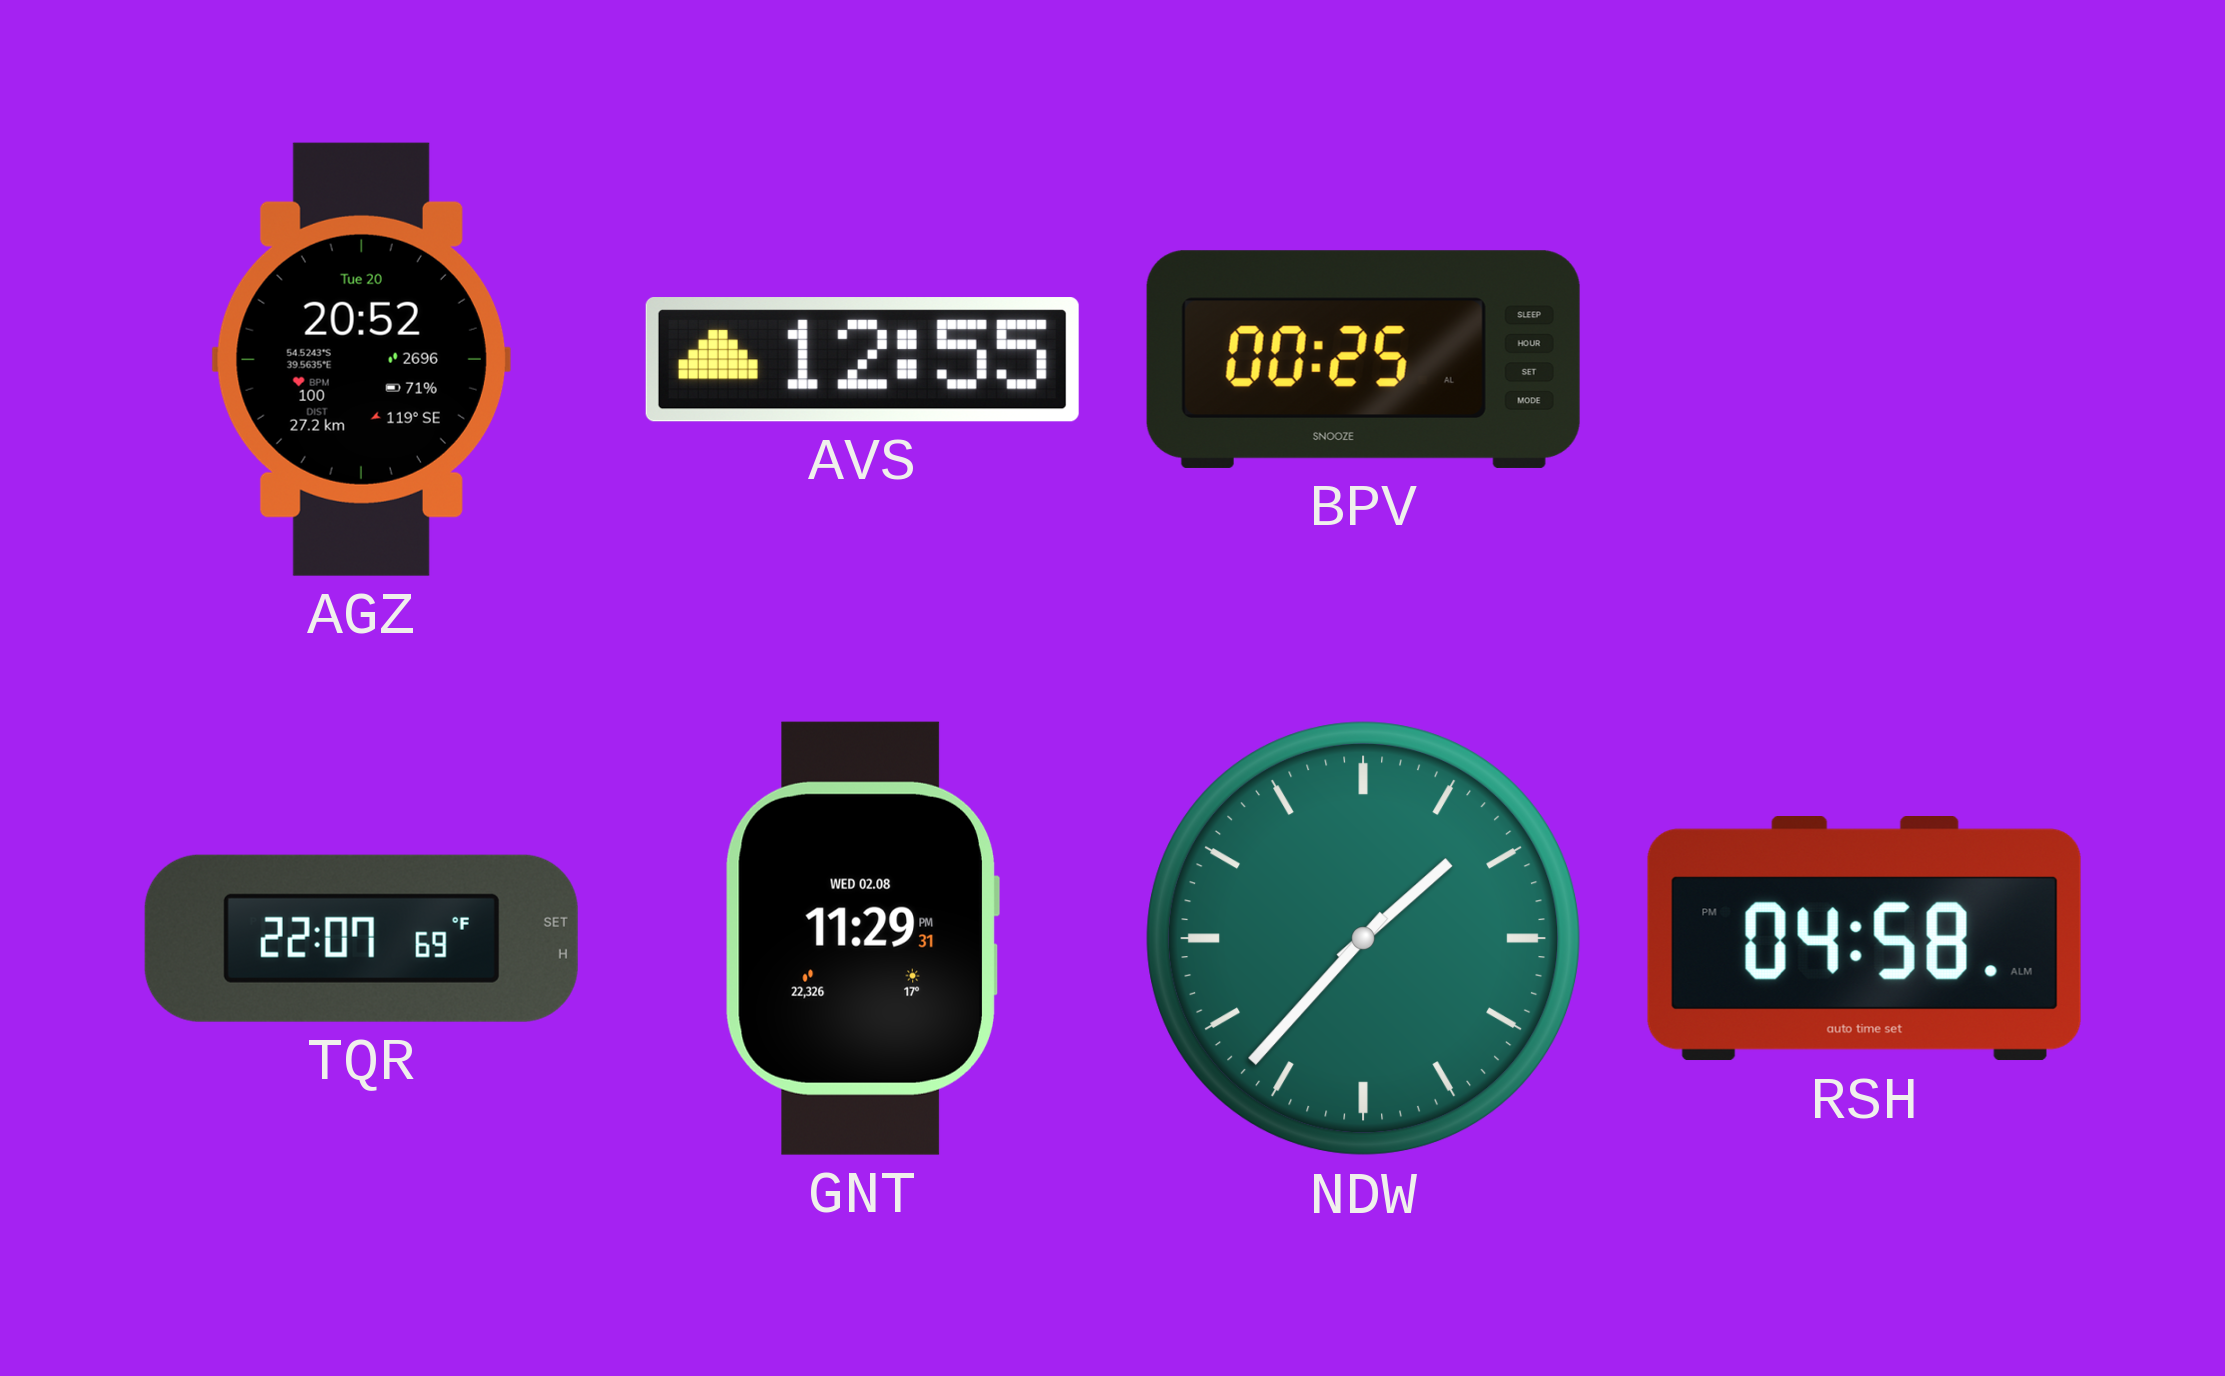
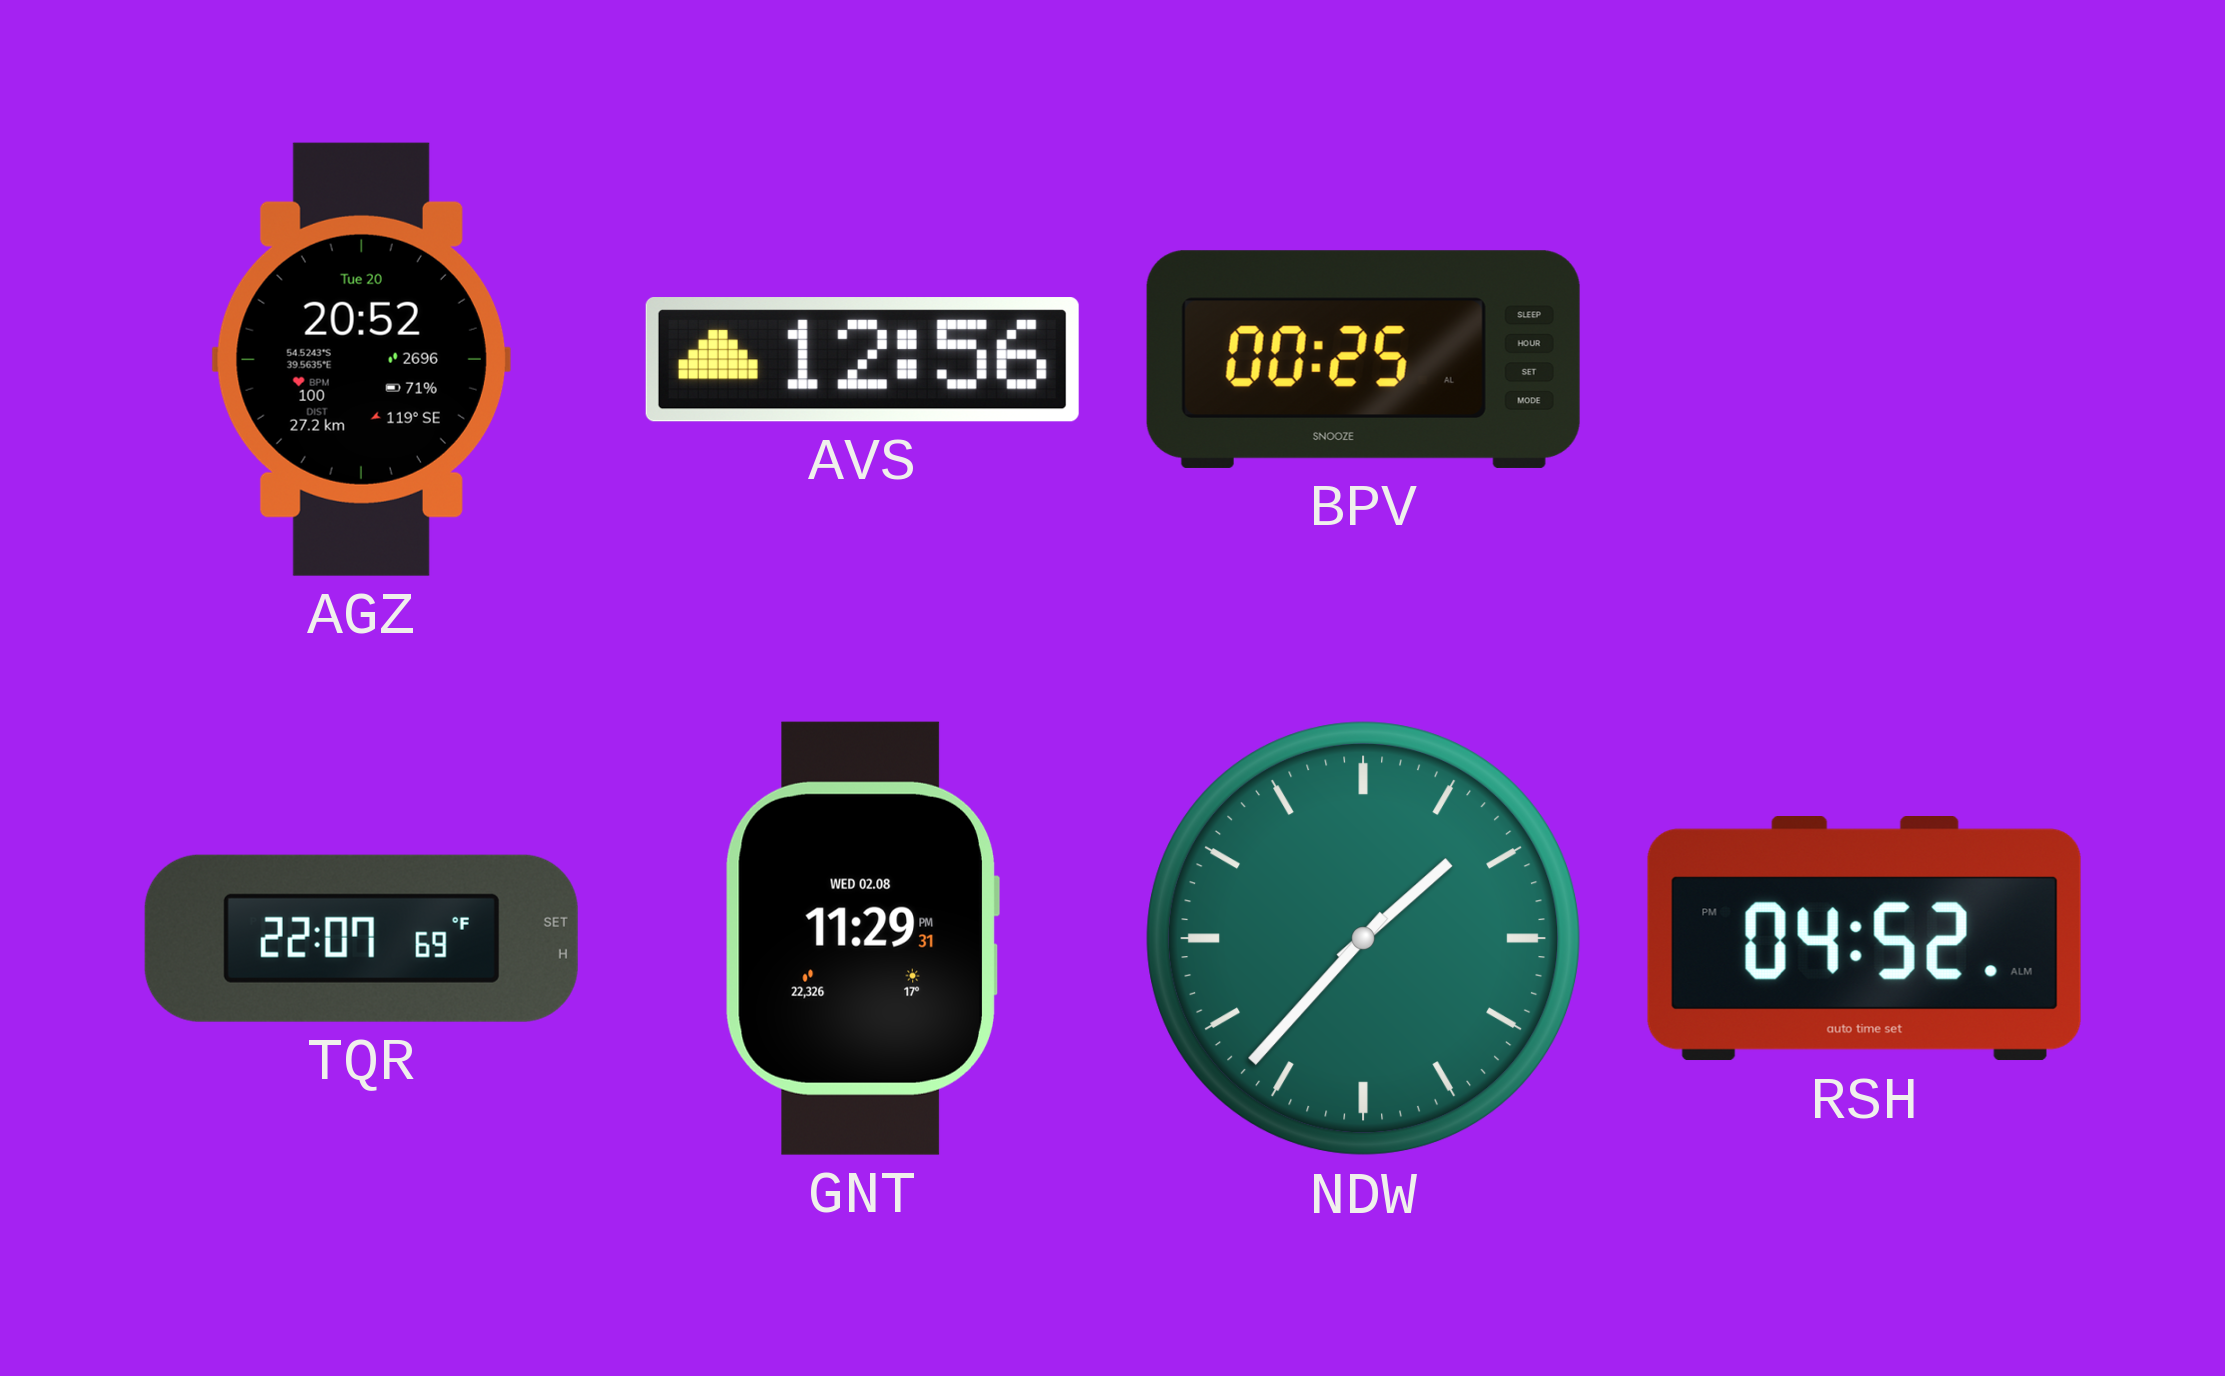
AVS: 12:55 -> 12:56
RSH: 04:58 -> 04:52
